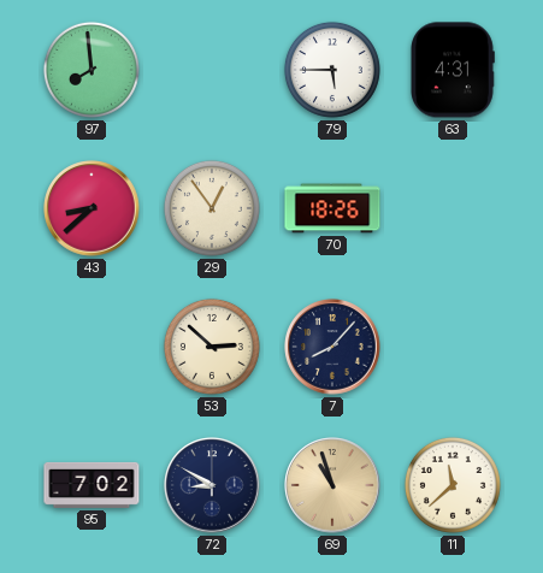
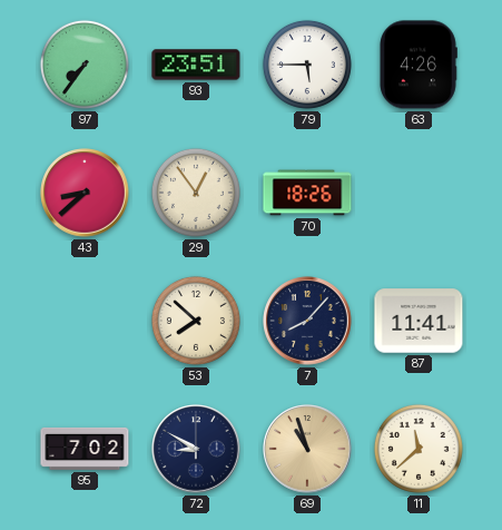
97: 7:59 -> 7:36
93: none -> 23:51
63: 4:31 -> 4:26
53: 2:52 -> 7:52
87: none -> 11:41
